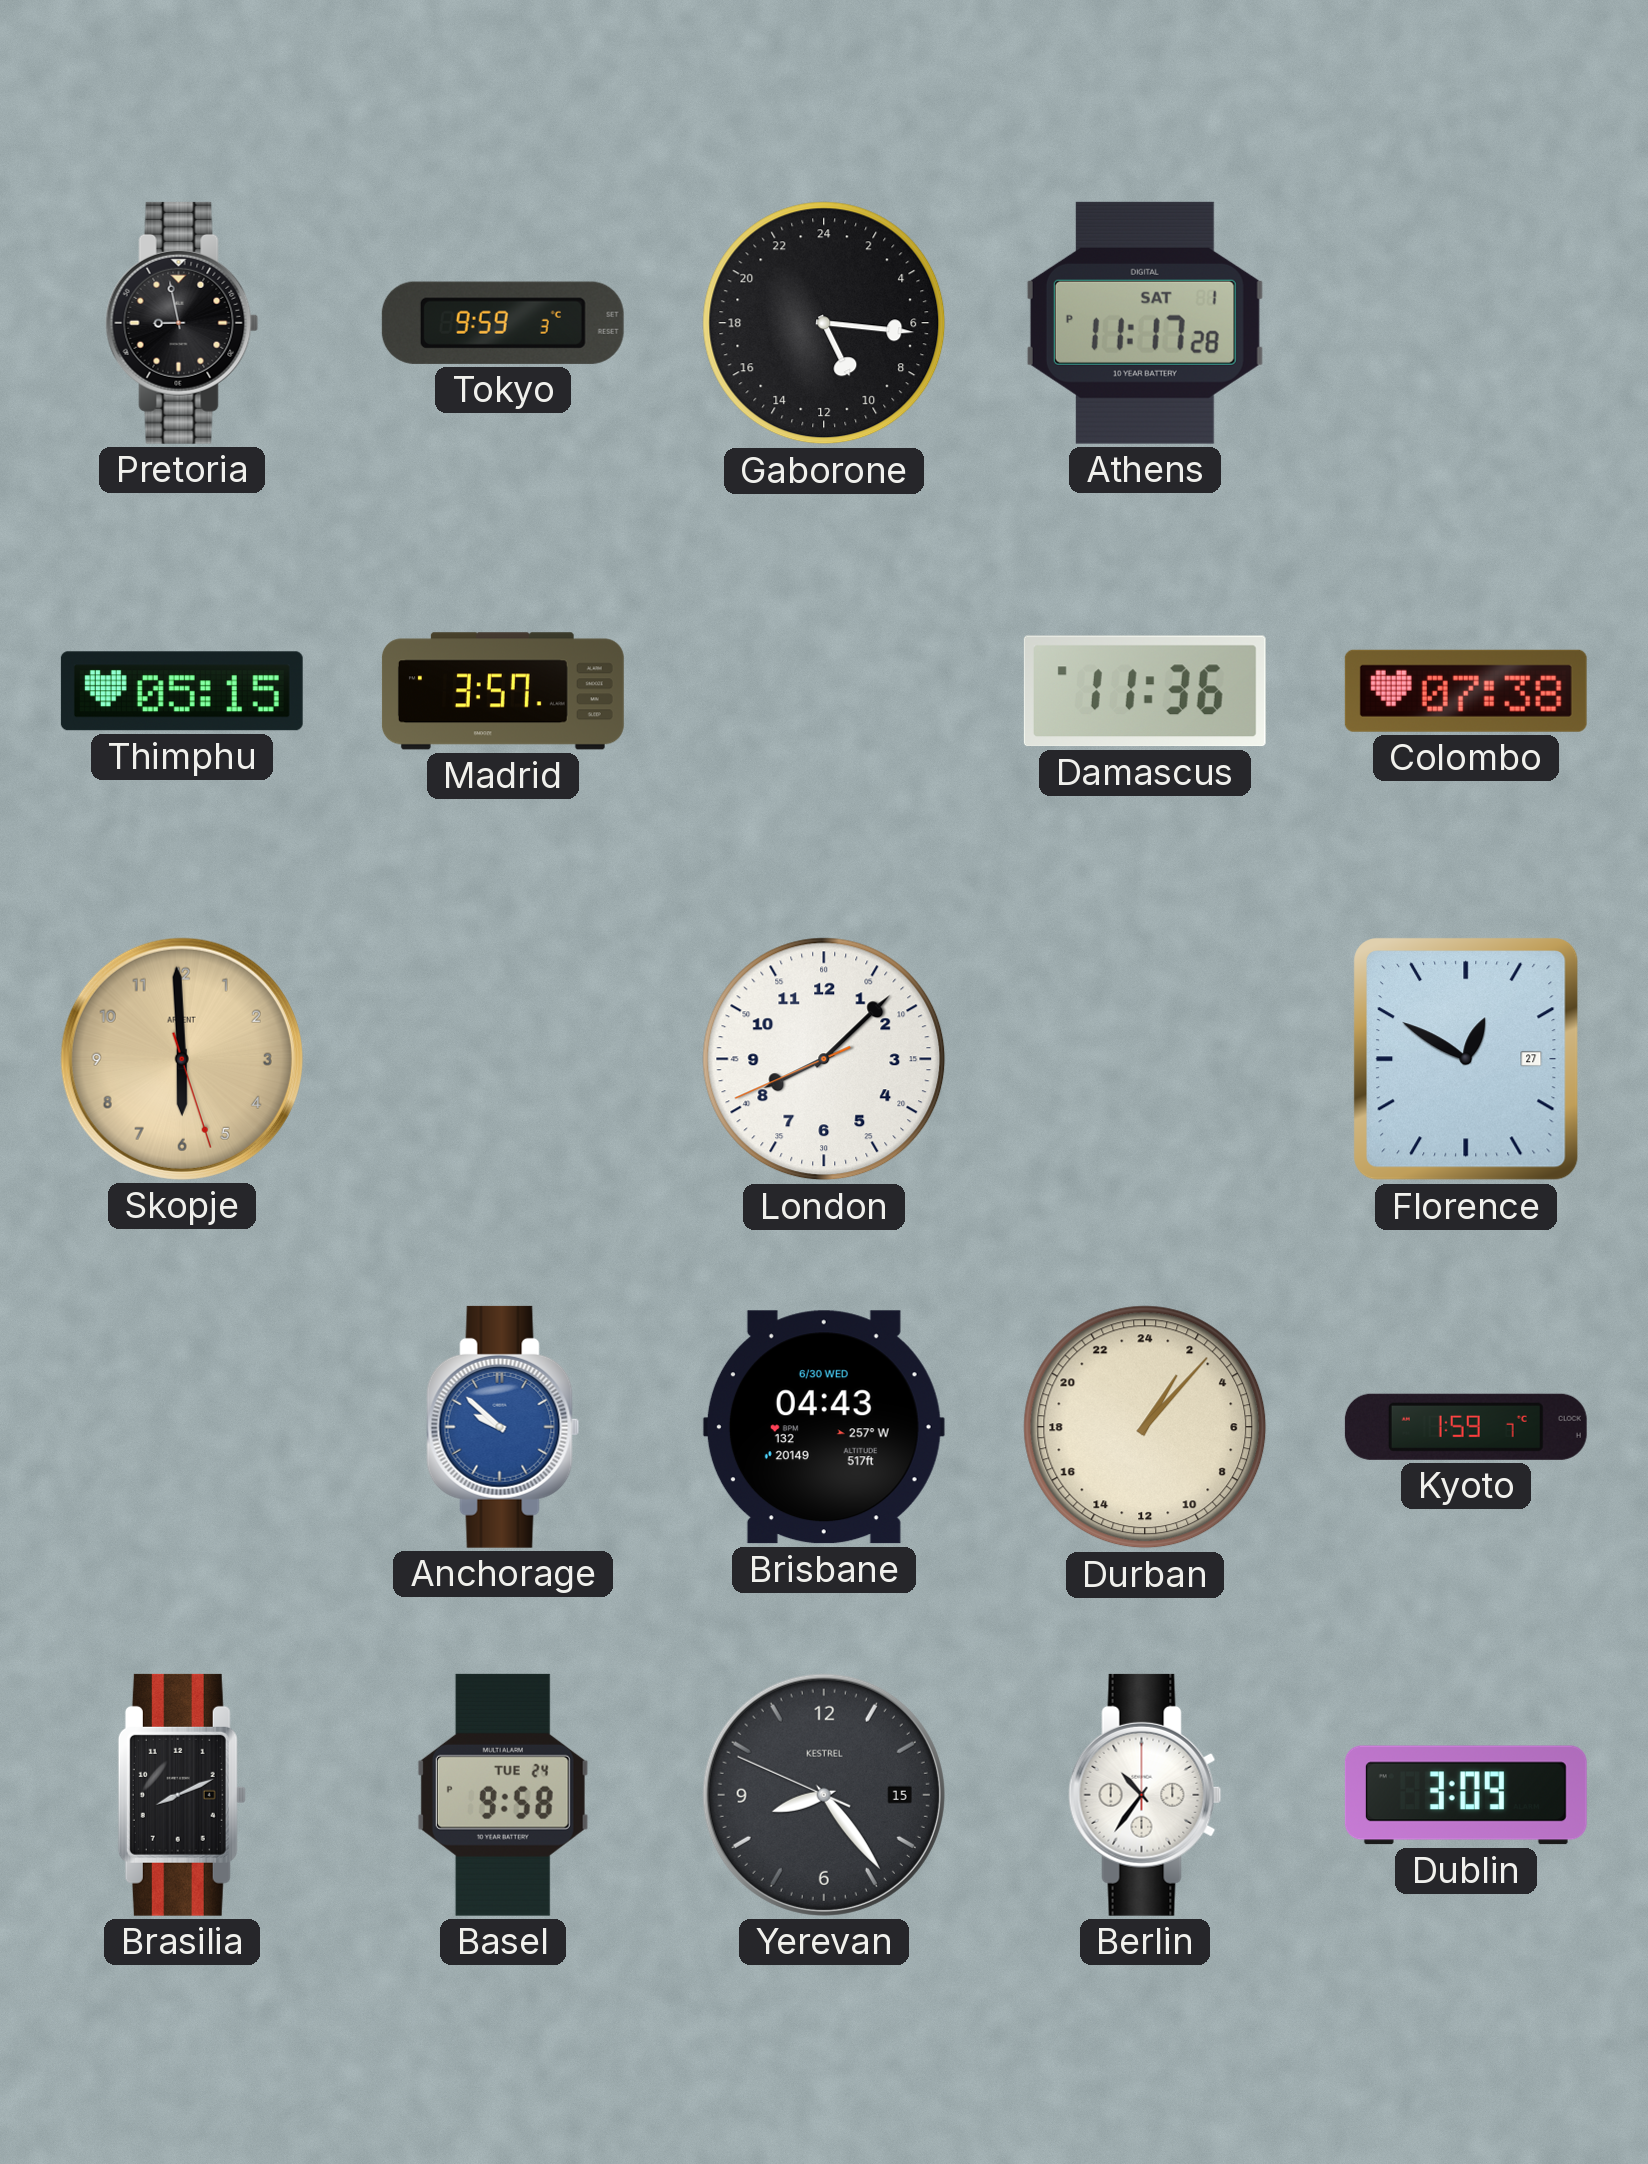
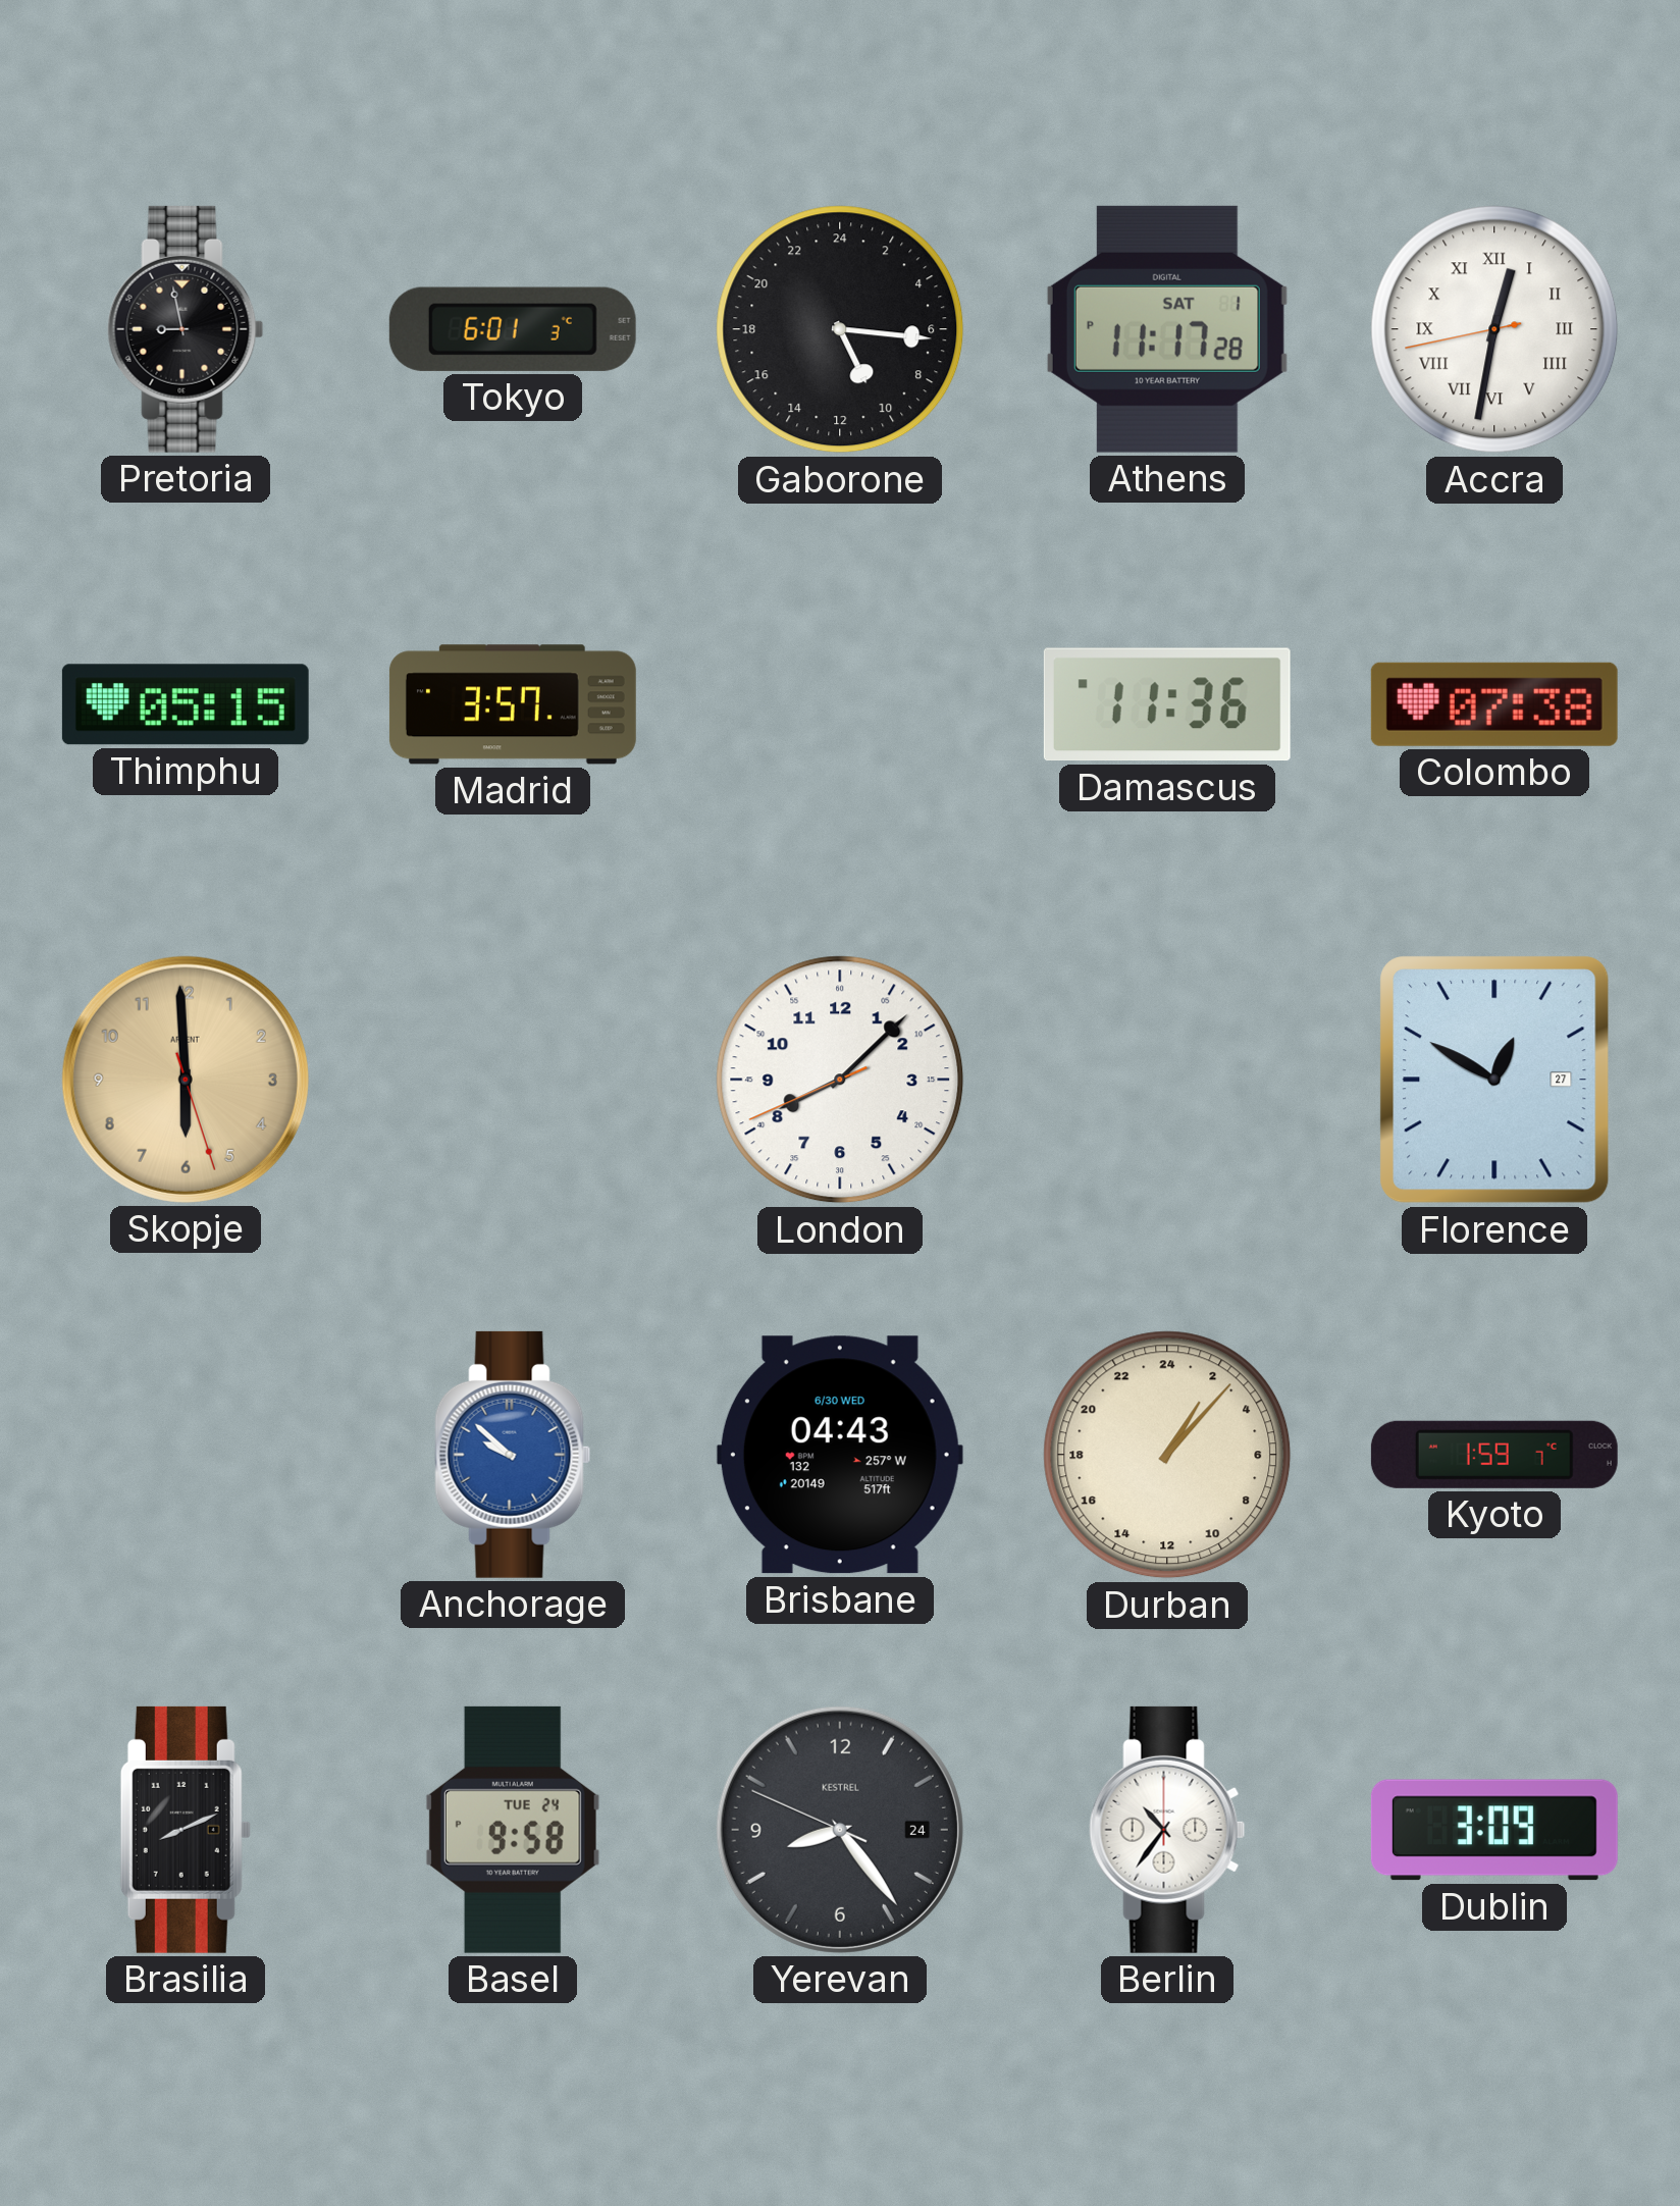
Tokyo: 9:59 -> 6:01
Accra: none -> 12:31
Yerevan date: 15 -> 24
